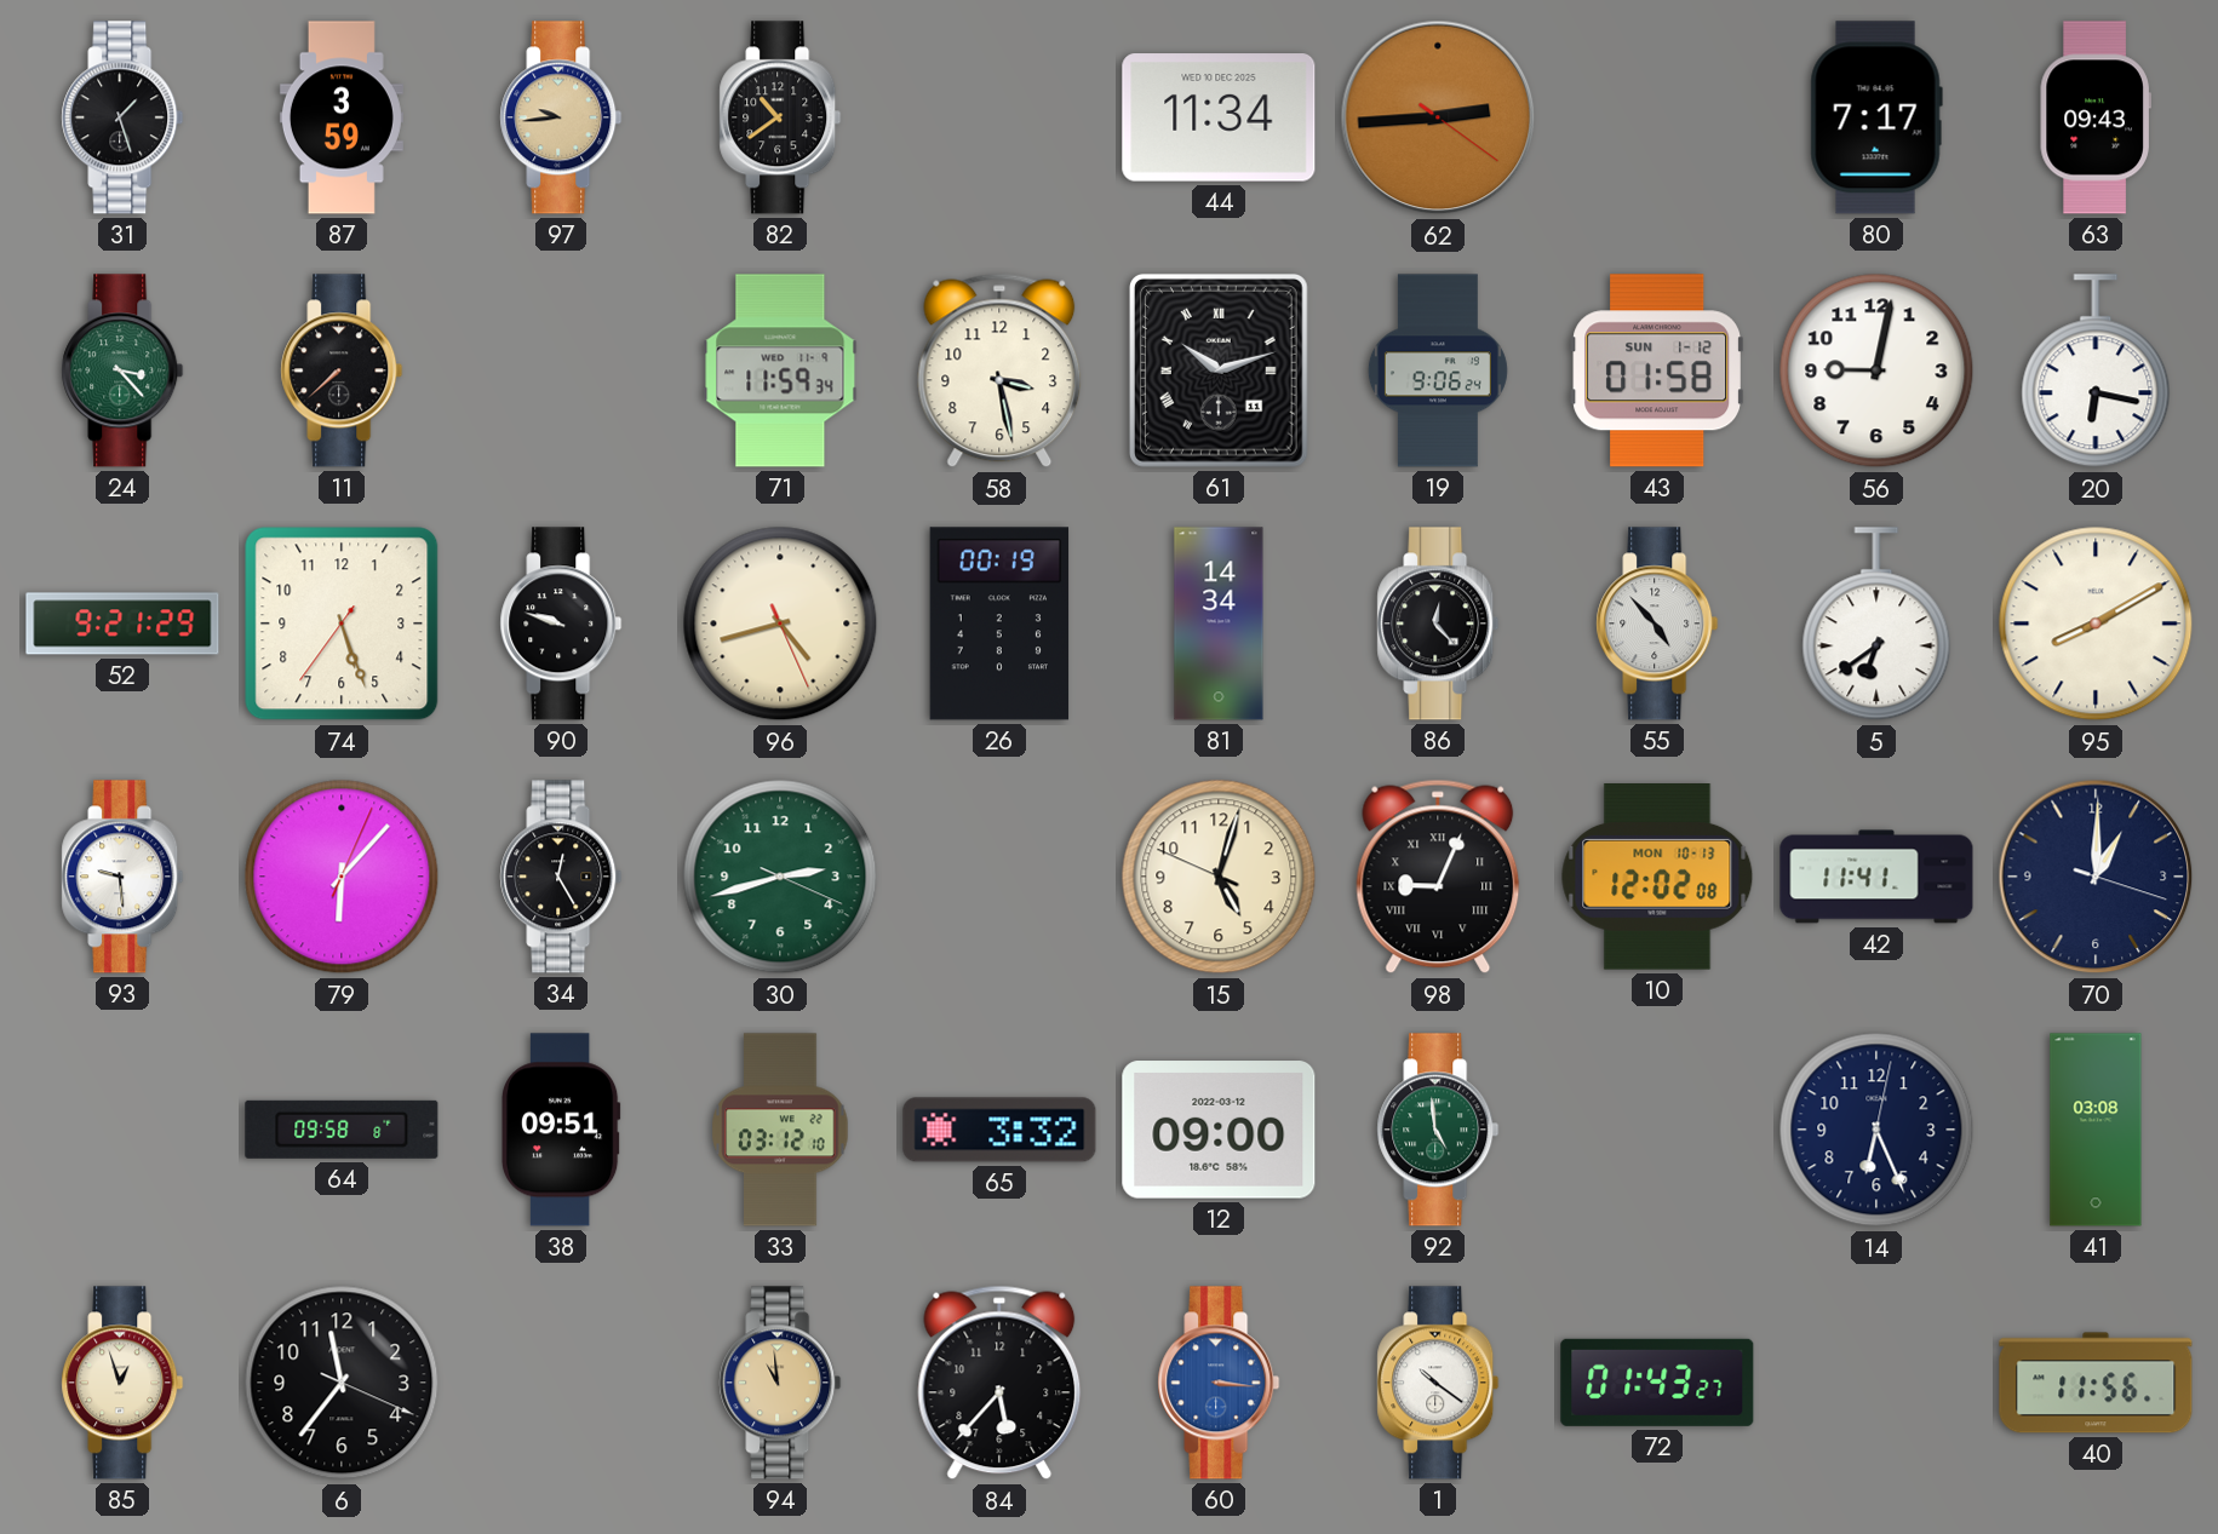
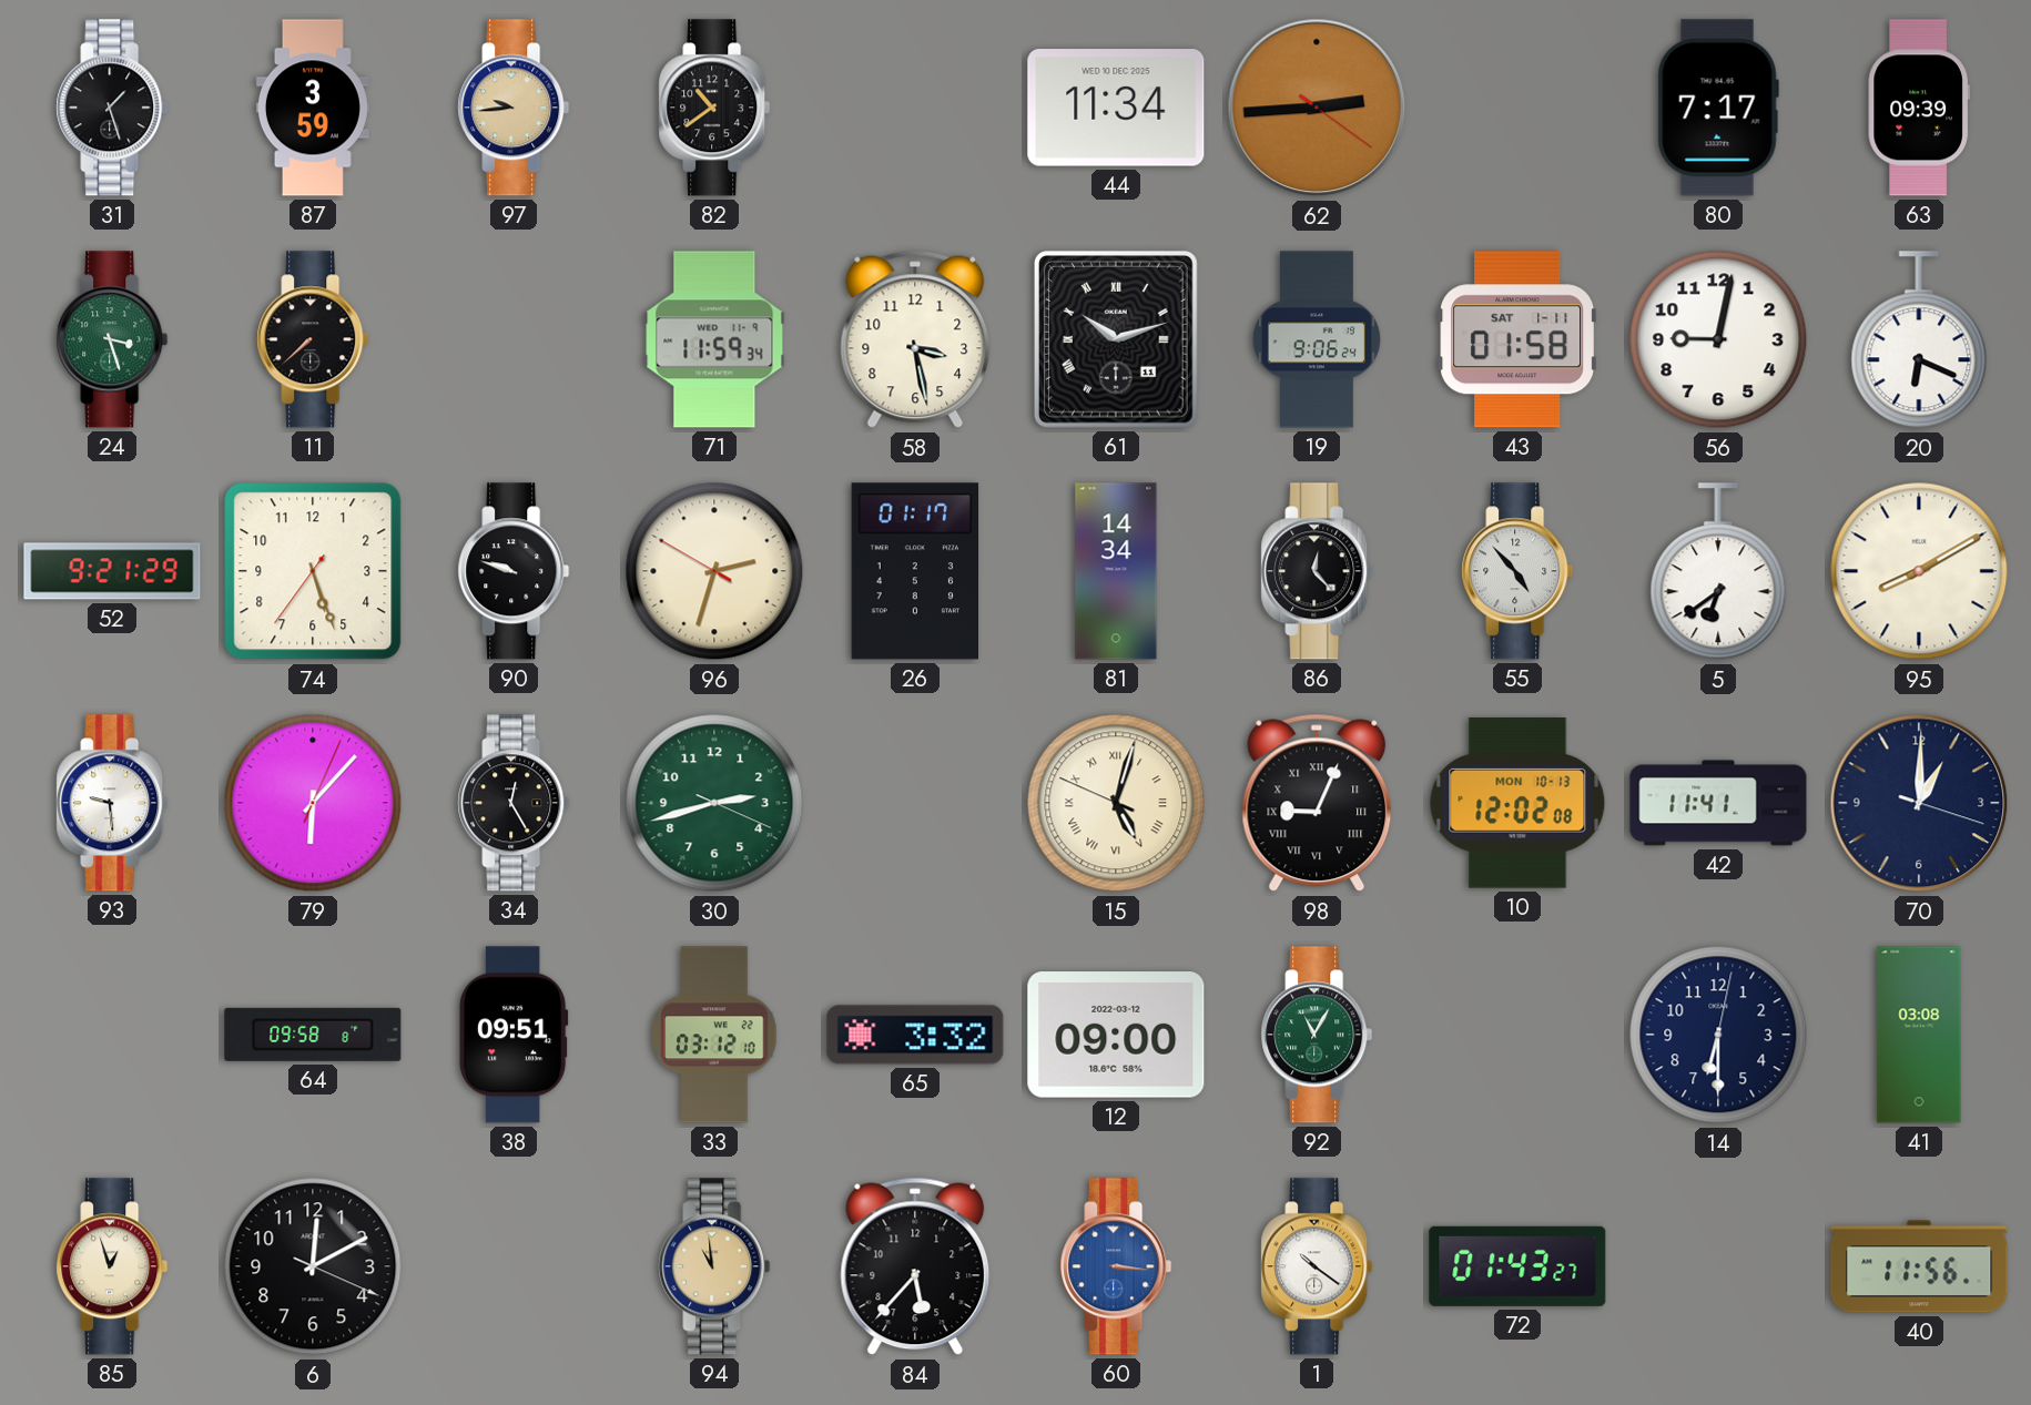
63: 09:43 -> 09:39
24: 3:23 -> 3:27
43 date: SUN 1-12 -> SAT 1-11
20: 6:17 -> 6:19
96: 4:42 -> 2:32
26: 00:19 -> 01:17
15 numerals: Arabic -> Roman
92: 4:59 -> 11:05
14: 6:26 -> 6:30
6: 11:36 -> 12:10
